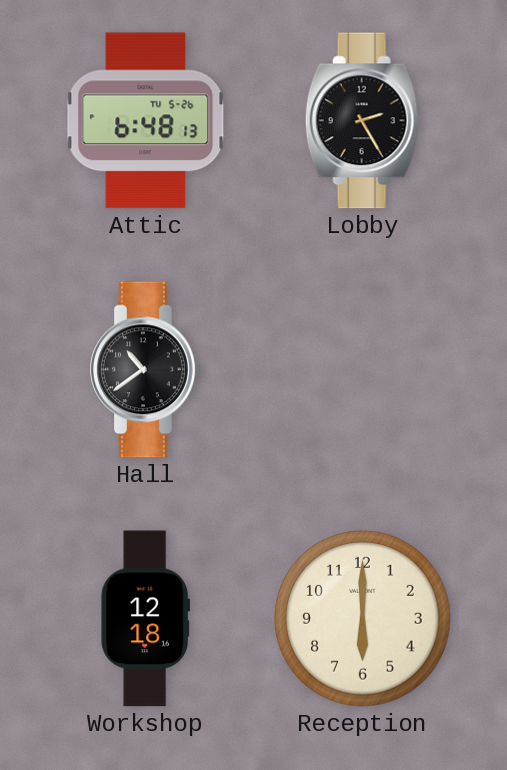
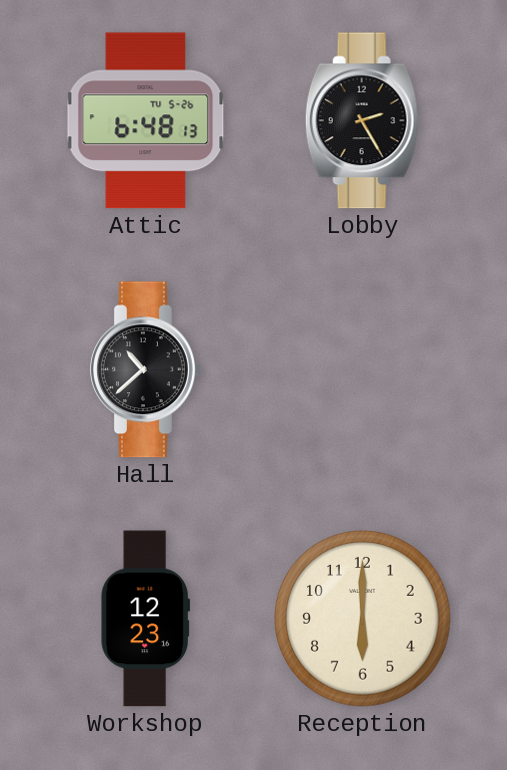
Hall: 10:39 -> 10:38
Workshop: 12:18 -> 12:23
